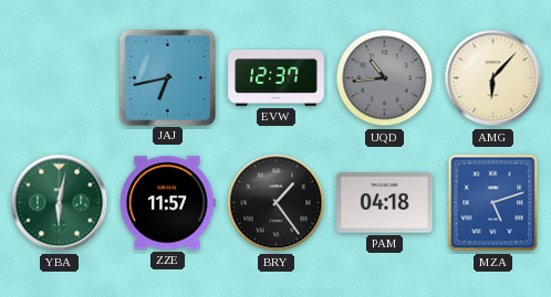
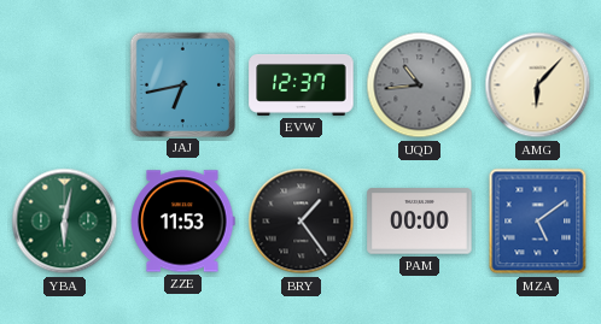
ZZE: 11:57 -> 11:53
PAM: 04:18 -> 00:00
MZA: 5:12 -> 5:09
